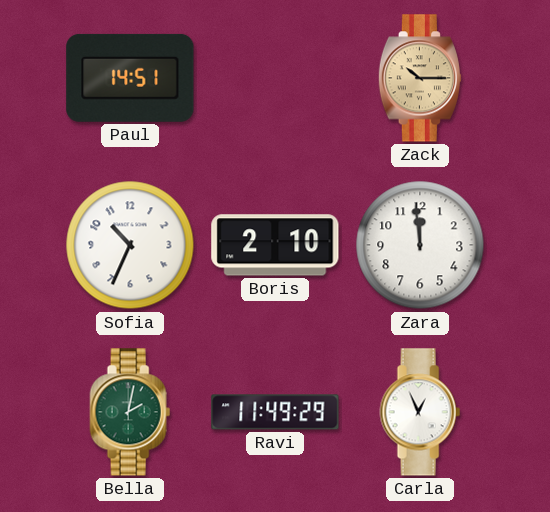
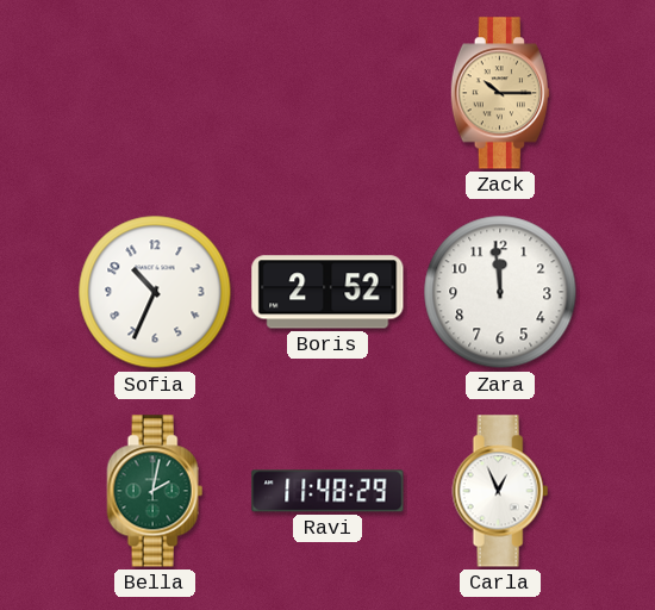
Paul: 14:51 -> none
Boris: 2:10 -> 2:52
Ravi: 11:49 -> 11:48
